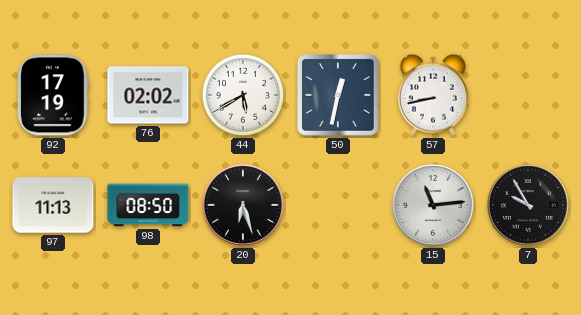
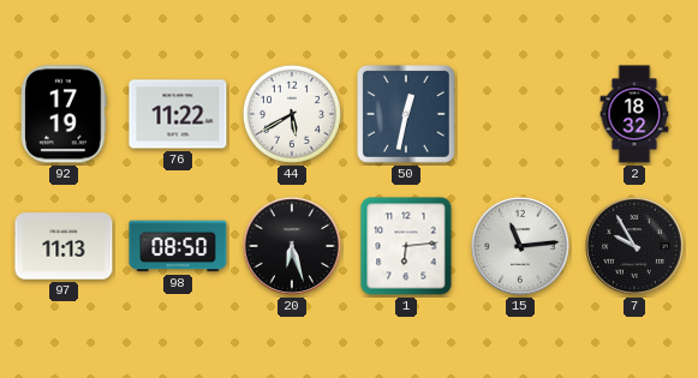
76: 02:02 -> 11:22
57: 8:43 -> none
2: none -> 18:32
1: none -> 6:14
